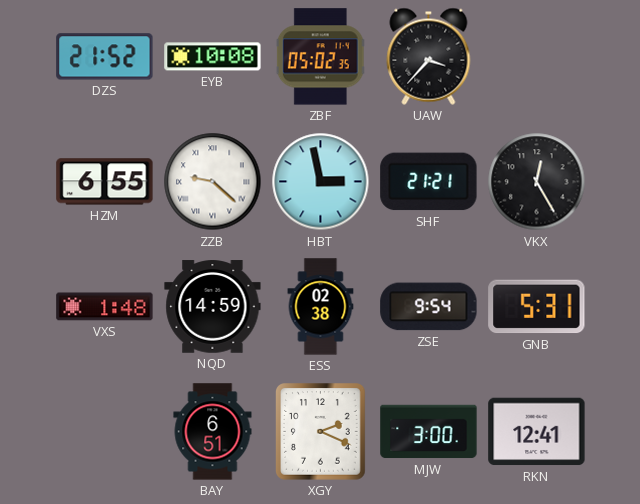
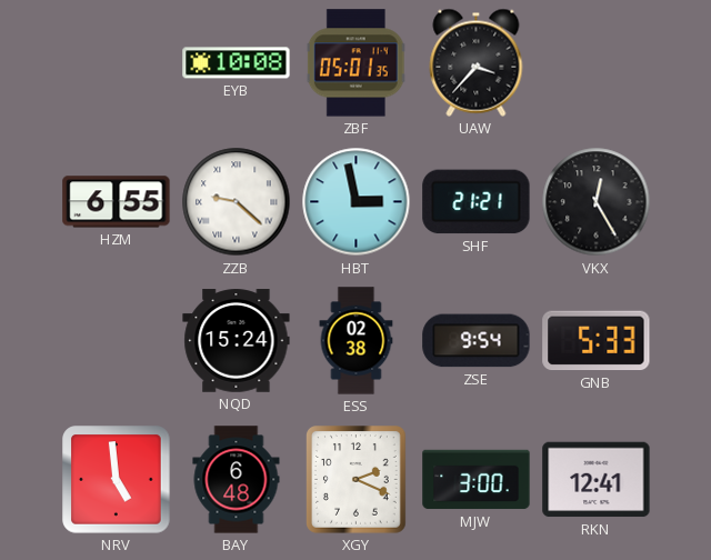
DZS: 21:52 -> none
ZBF: 05:02 -> 05:01
VXS: 1:48 -> none
NQD: 14:59 -> 15:24
GNB: 5:31 -> 5:33
NRV: none -> 4:59
BAY: 6:51 -> 6:48
